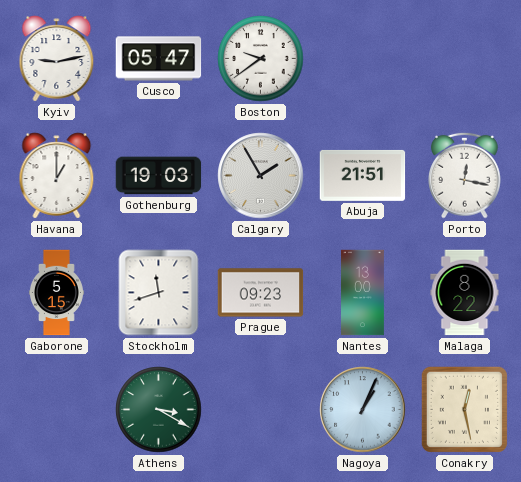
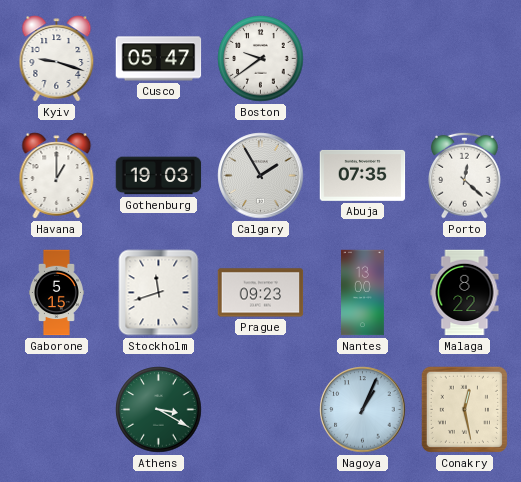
Kyiv: 9:13 -> 9:18
Abuja: 21:51 -> 07:35
Porto: 12:17 -> 12:22
